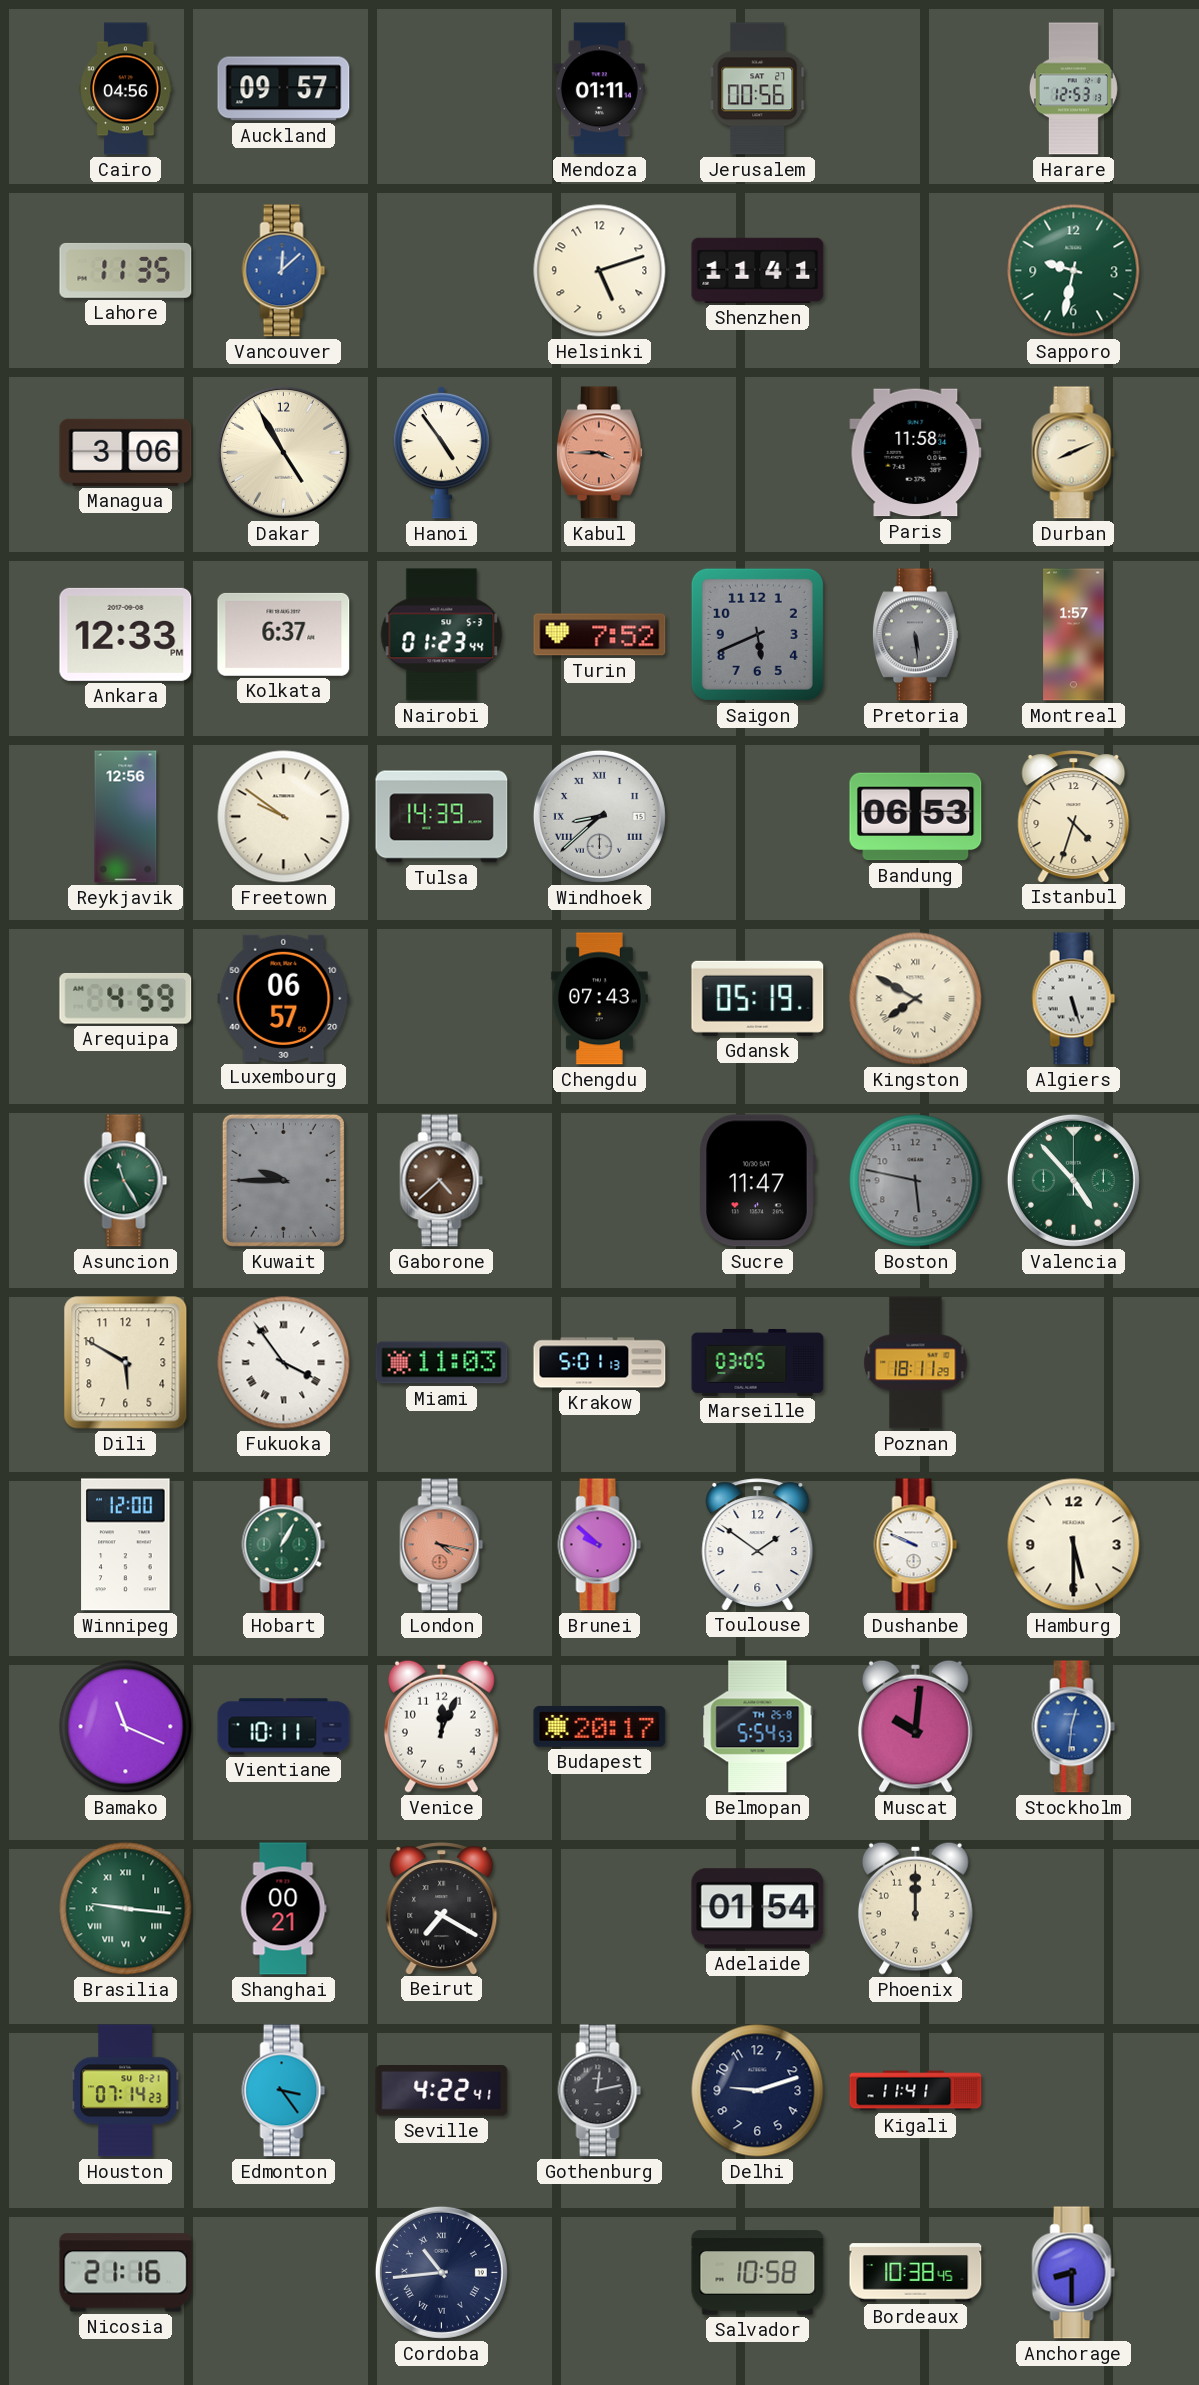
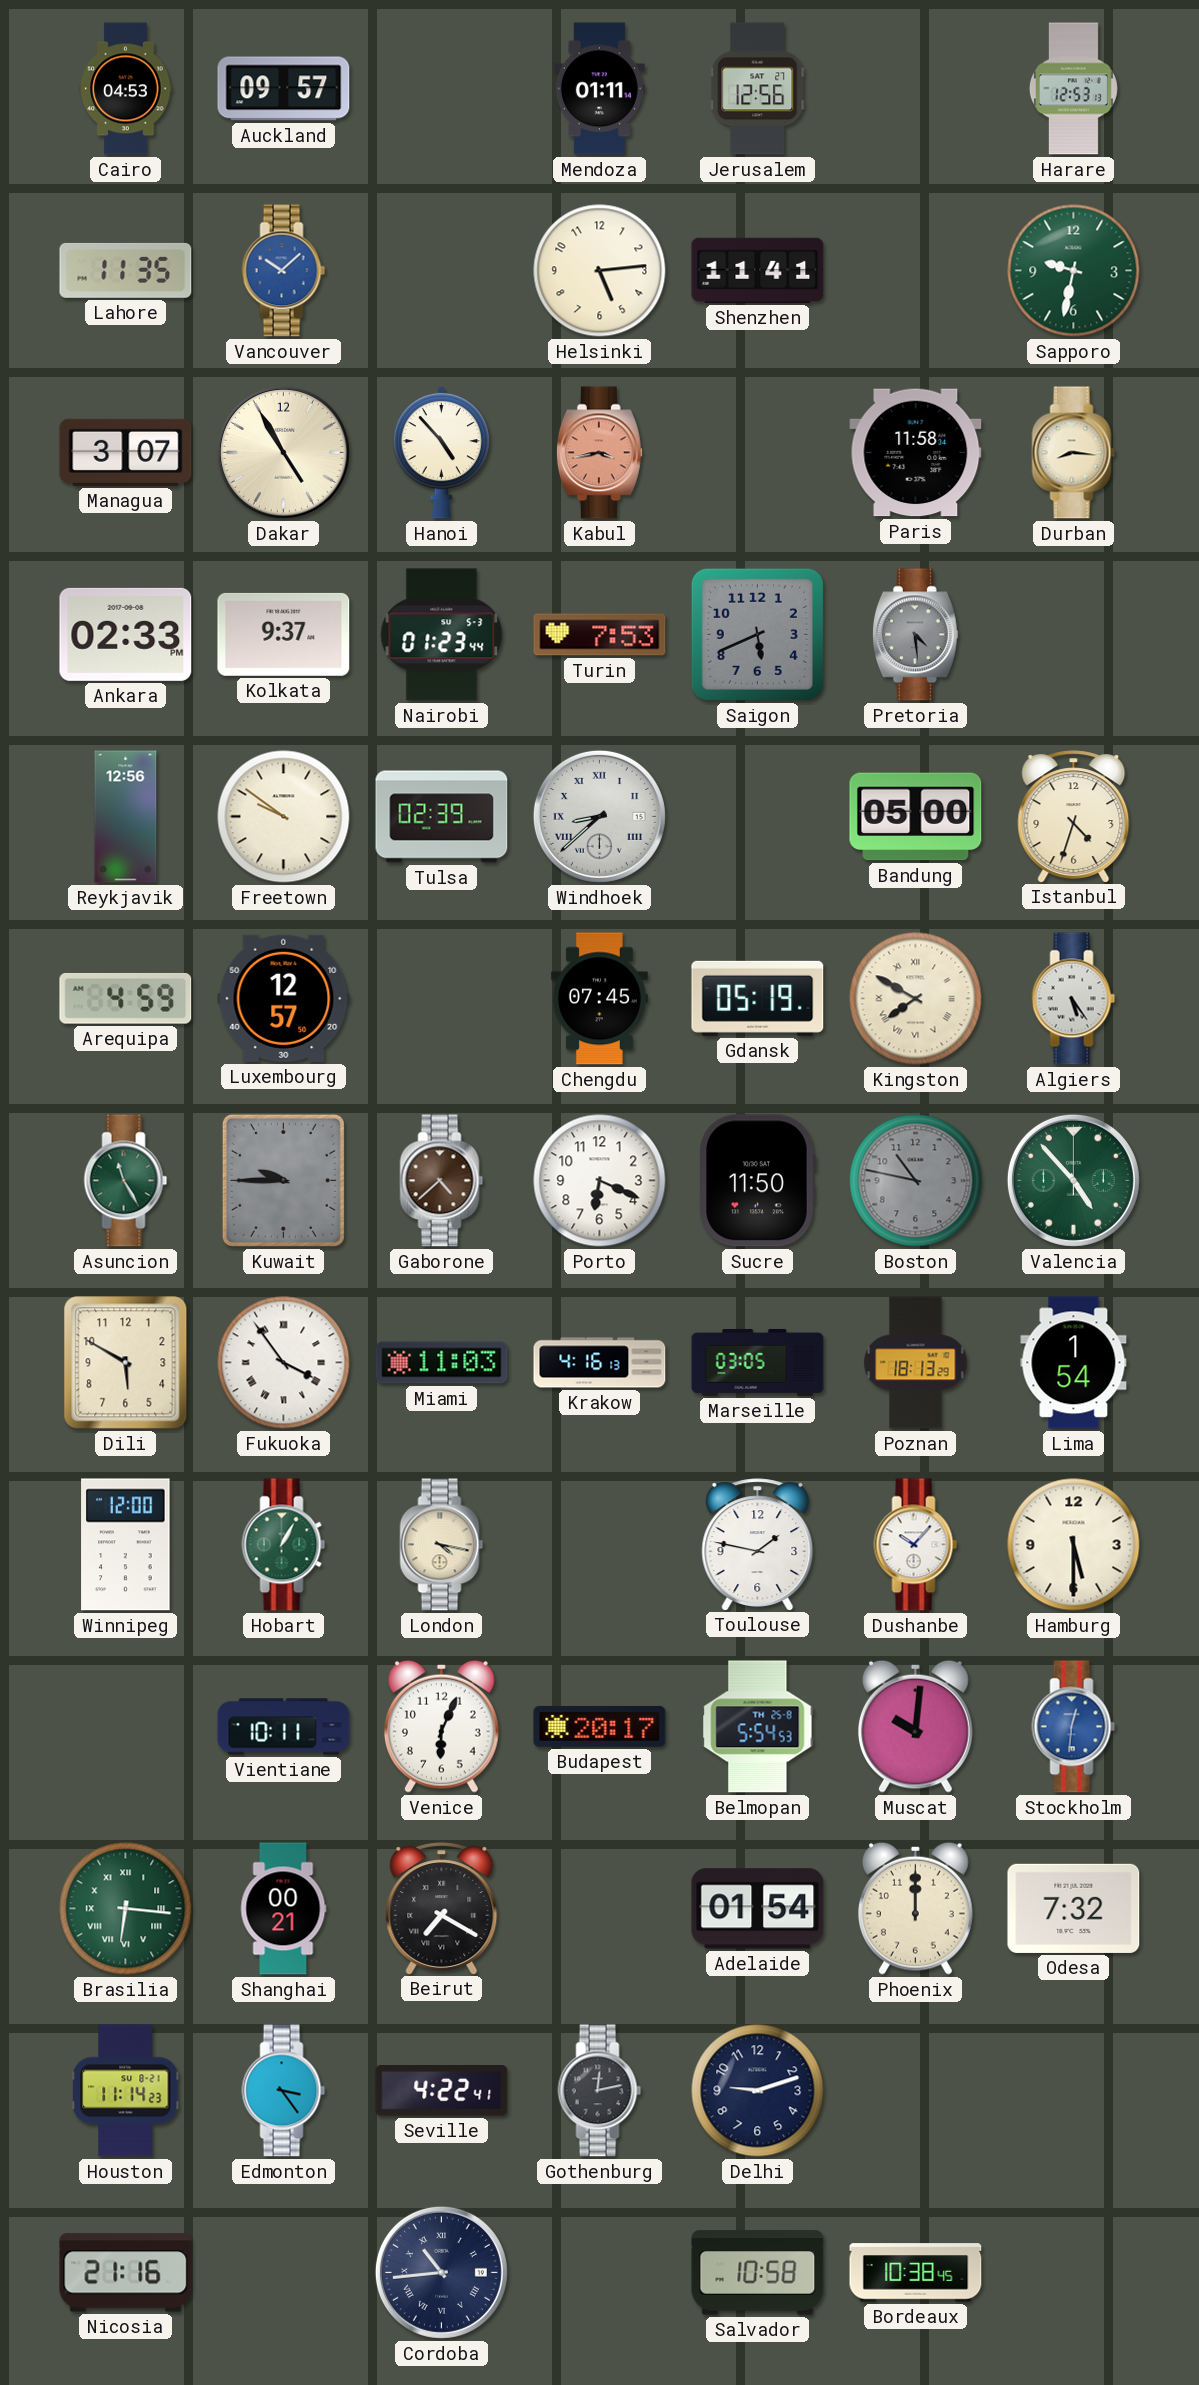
Cairo: 04:56 -> 04:53
Jerusalem: 00:56 -> 12:56
Vancouver: 12:08 -> 10:08
Helsinki: 5:12 -> 5:14
Managua: 3:06 -> 3:07
Hanoi: 4:54 -> 4:53
Kabul: 3:45 -> 3:43
Durban: 8:11 -> 8:16
Ankara: 12:33 -> 02:33
Kolkata: 6:37 -> 9:37
Turin: 7:52 -> 7:53
Pretoria: 5:29 -> 4:29
Montreal: 1:57 -> none
Tulsa: 14:39 -> 02:39
Bandung: 06:53 -> 05:00
Luxembourg: 06:57 -> 12:57
Chengdu: 07:43 -> 07:45
Algiers: 5:27 -> 5:24
Porto: none -> 6:19
Sucre: 11:47 -> 11:50
Boston: 5:47 -> 10:47
Krakow: 5:01 -> 4:16
Poznan: 18:11 -> 18:13
Lima: none -> 1:54
London dial: salmon -> cream
Brunei: 9:52 -> none
Toulouse: 1:51 -> 1:47
Dushanbe: 9:49 -> 10:07
Bamako: 11:19 -> none
Venice: 12:04 -> 6:04
Brasilia: 9:16 -> 6:16
Odesa: none -> 7:32
Houston: 07:14 -> 11:14
Kigali: 11:41 -> none
Anchorage: 8:30 -> none
